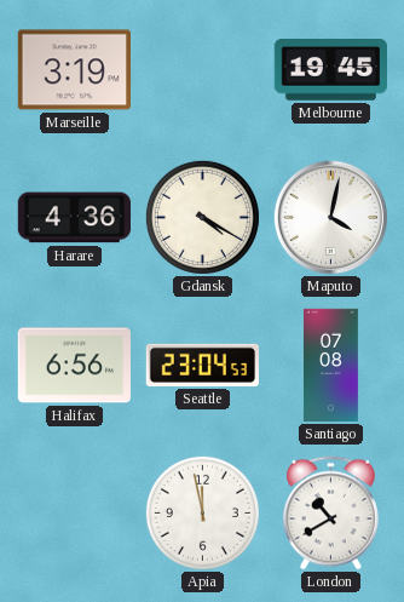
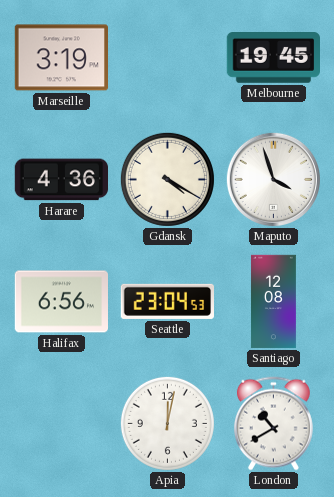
Maputo: 4:02 -> 3:57
Santiago: 07:08 -> 12:08
Apia: 11:58 -> 12:02
